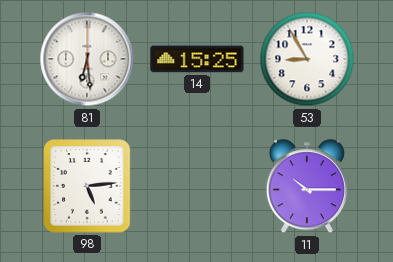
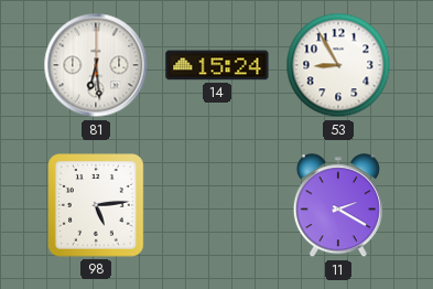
14: 15:25 -> 15:24
11: 10:15 -> 2:20
